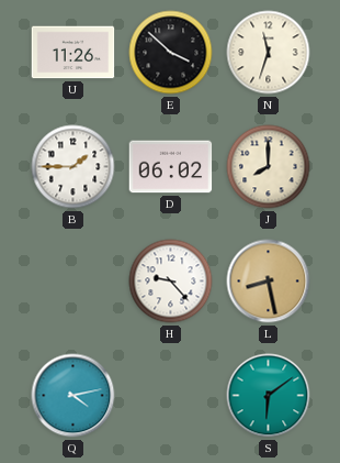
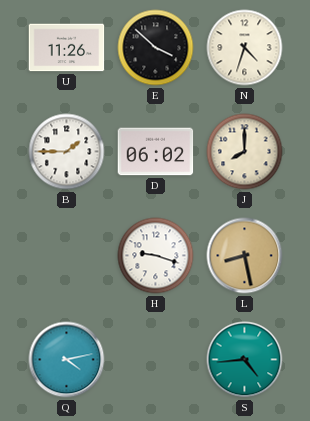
N: 11:33 -> 4:33
H: 9:23 -> 9:18
S: 6:09 -> 4:44
